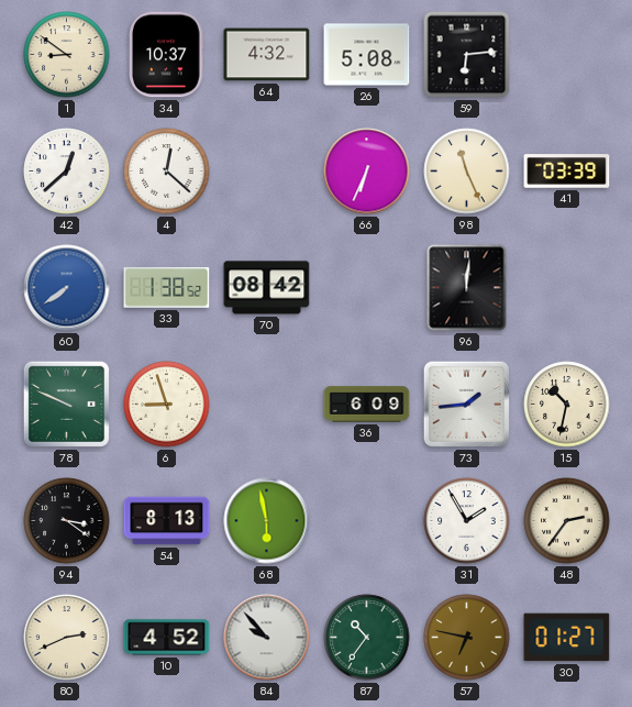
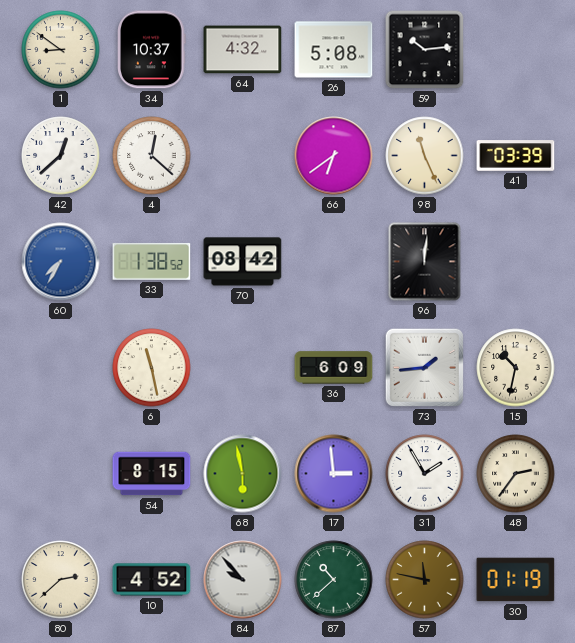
59: 6:14 -> 10:14
66: 6:34 -> 6:39
60: 7:39 -> 7:35
78: 9:49 -> none
6: 8:57 -> 11:28
94: 3:21 -> none
54: 8:13 -> 8:15
17: none -> 2:59
80: 2:41 -> 2:38
87: 10:36 -> 10:38
57: 6:47 -> 11:47
30: 01:27 -> 01:19
